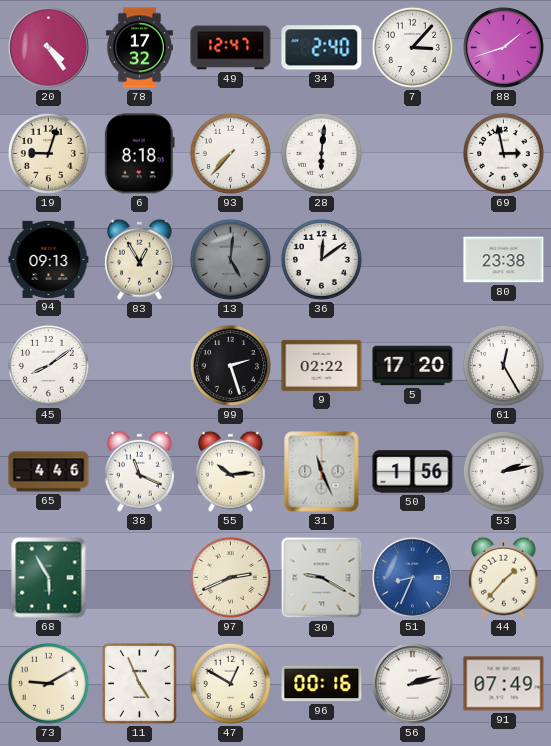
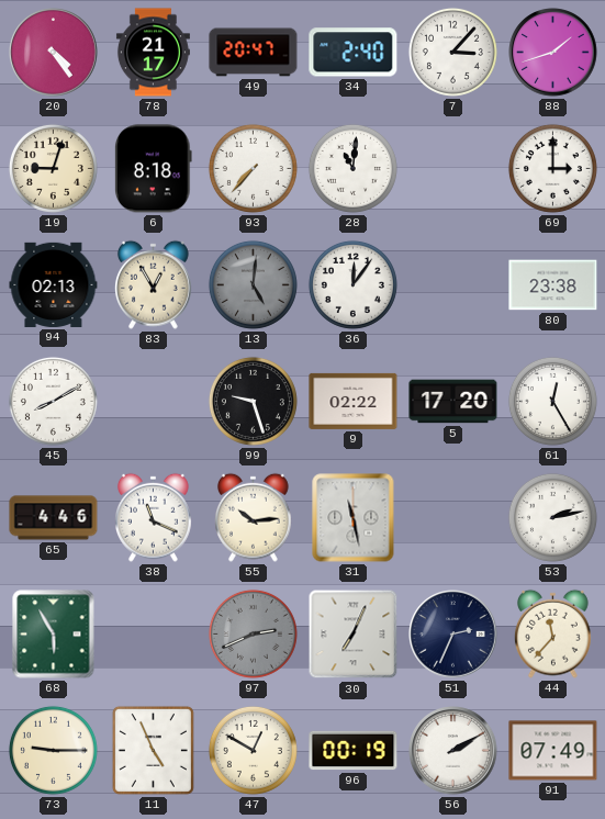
78: 17:32 -> 21:17
49: 12:47 -> 20:47
28: 6:01 -> 11:01
69: 2:58 -> 3:00
94: 09:13 -> 02:13
36: 12:09 -> 12:06
45: 8:09 -> 8:10
99: 2:27 -> 9:27
31: 11:26 -> 11:28
50: 1:56 -> none
97 dial: cream -> grey
30: 9:20 -> 7:04
51: 8:34 -> 2:34
51 dial: blue -> navy
44: 1:37 -> 11:37
73: 9:10 -> 9:15
96: 00:16 -> 00:19
56: 2:13 -> 2:10
